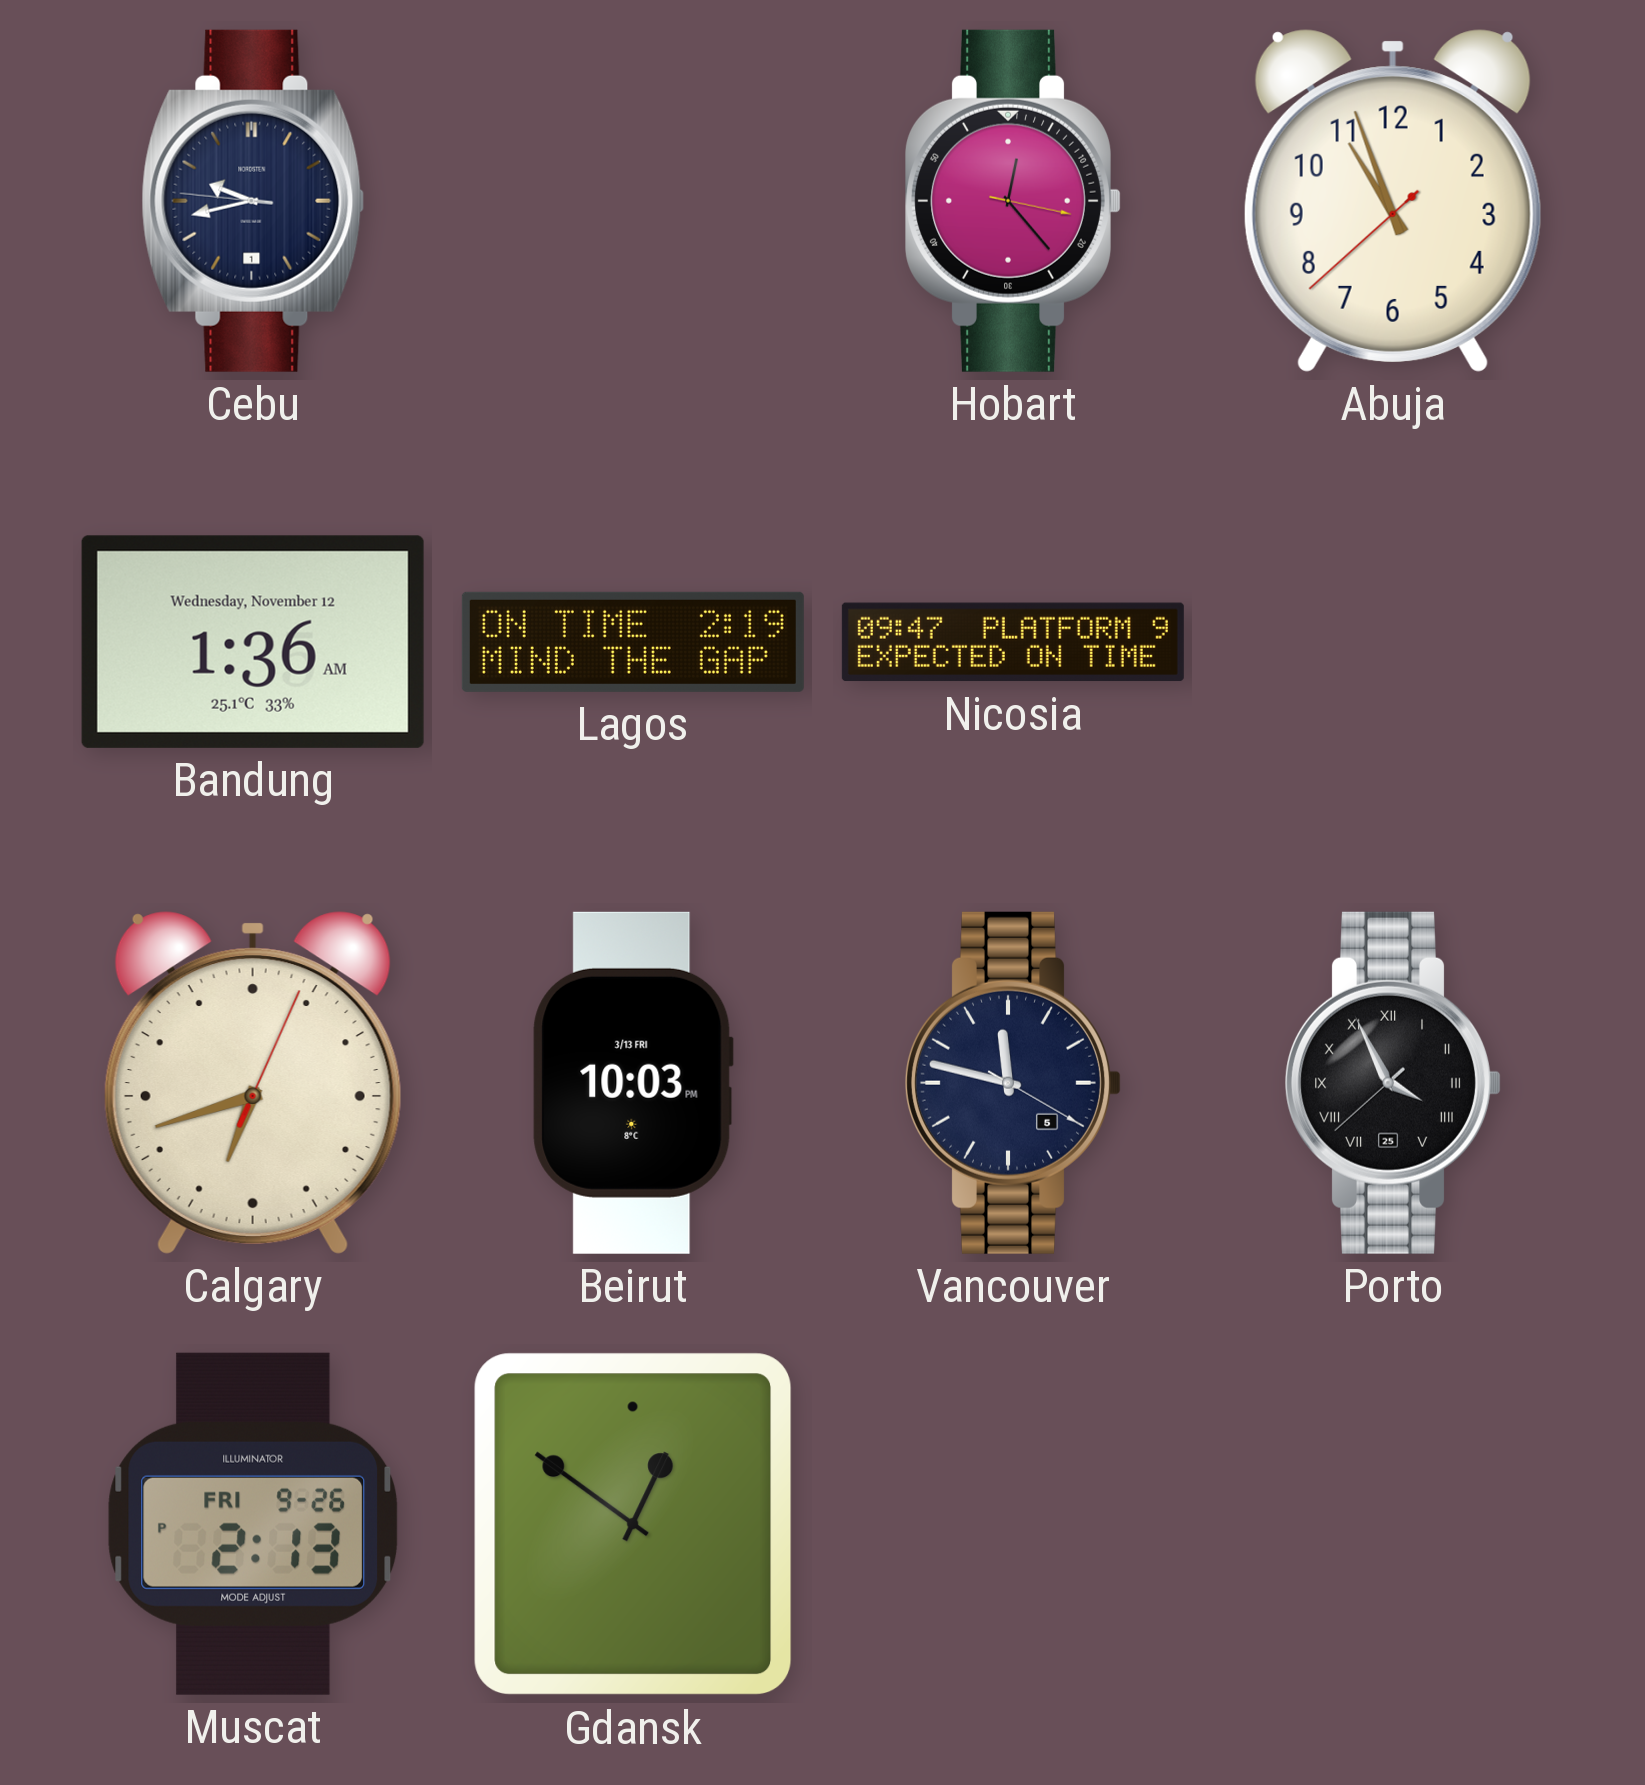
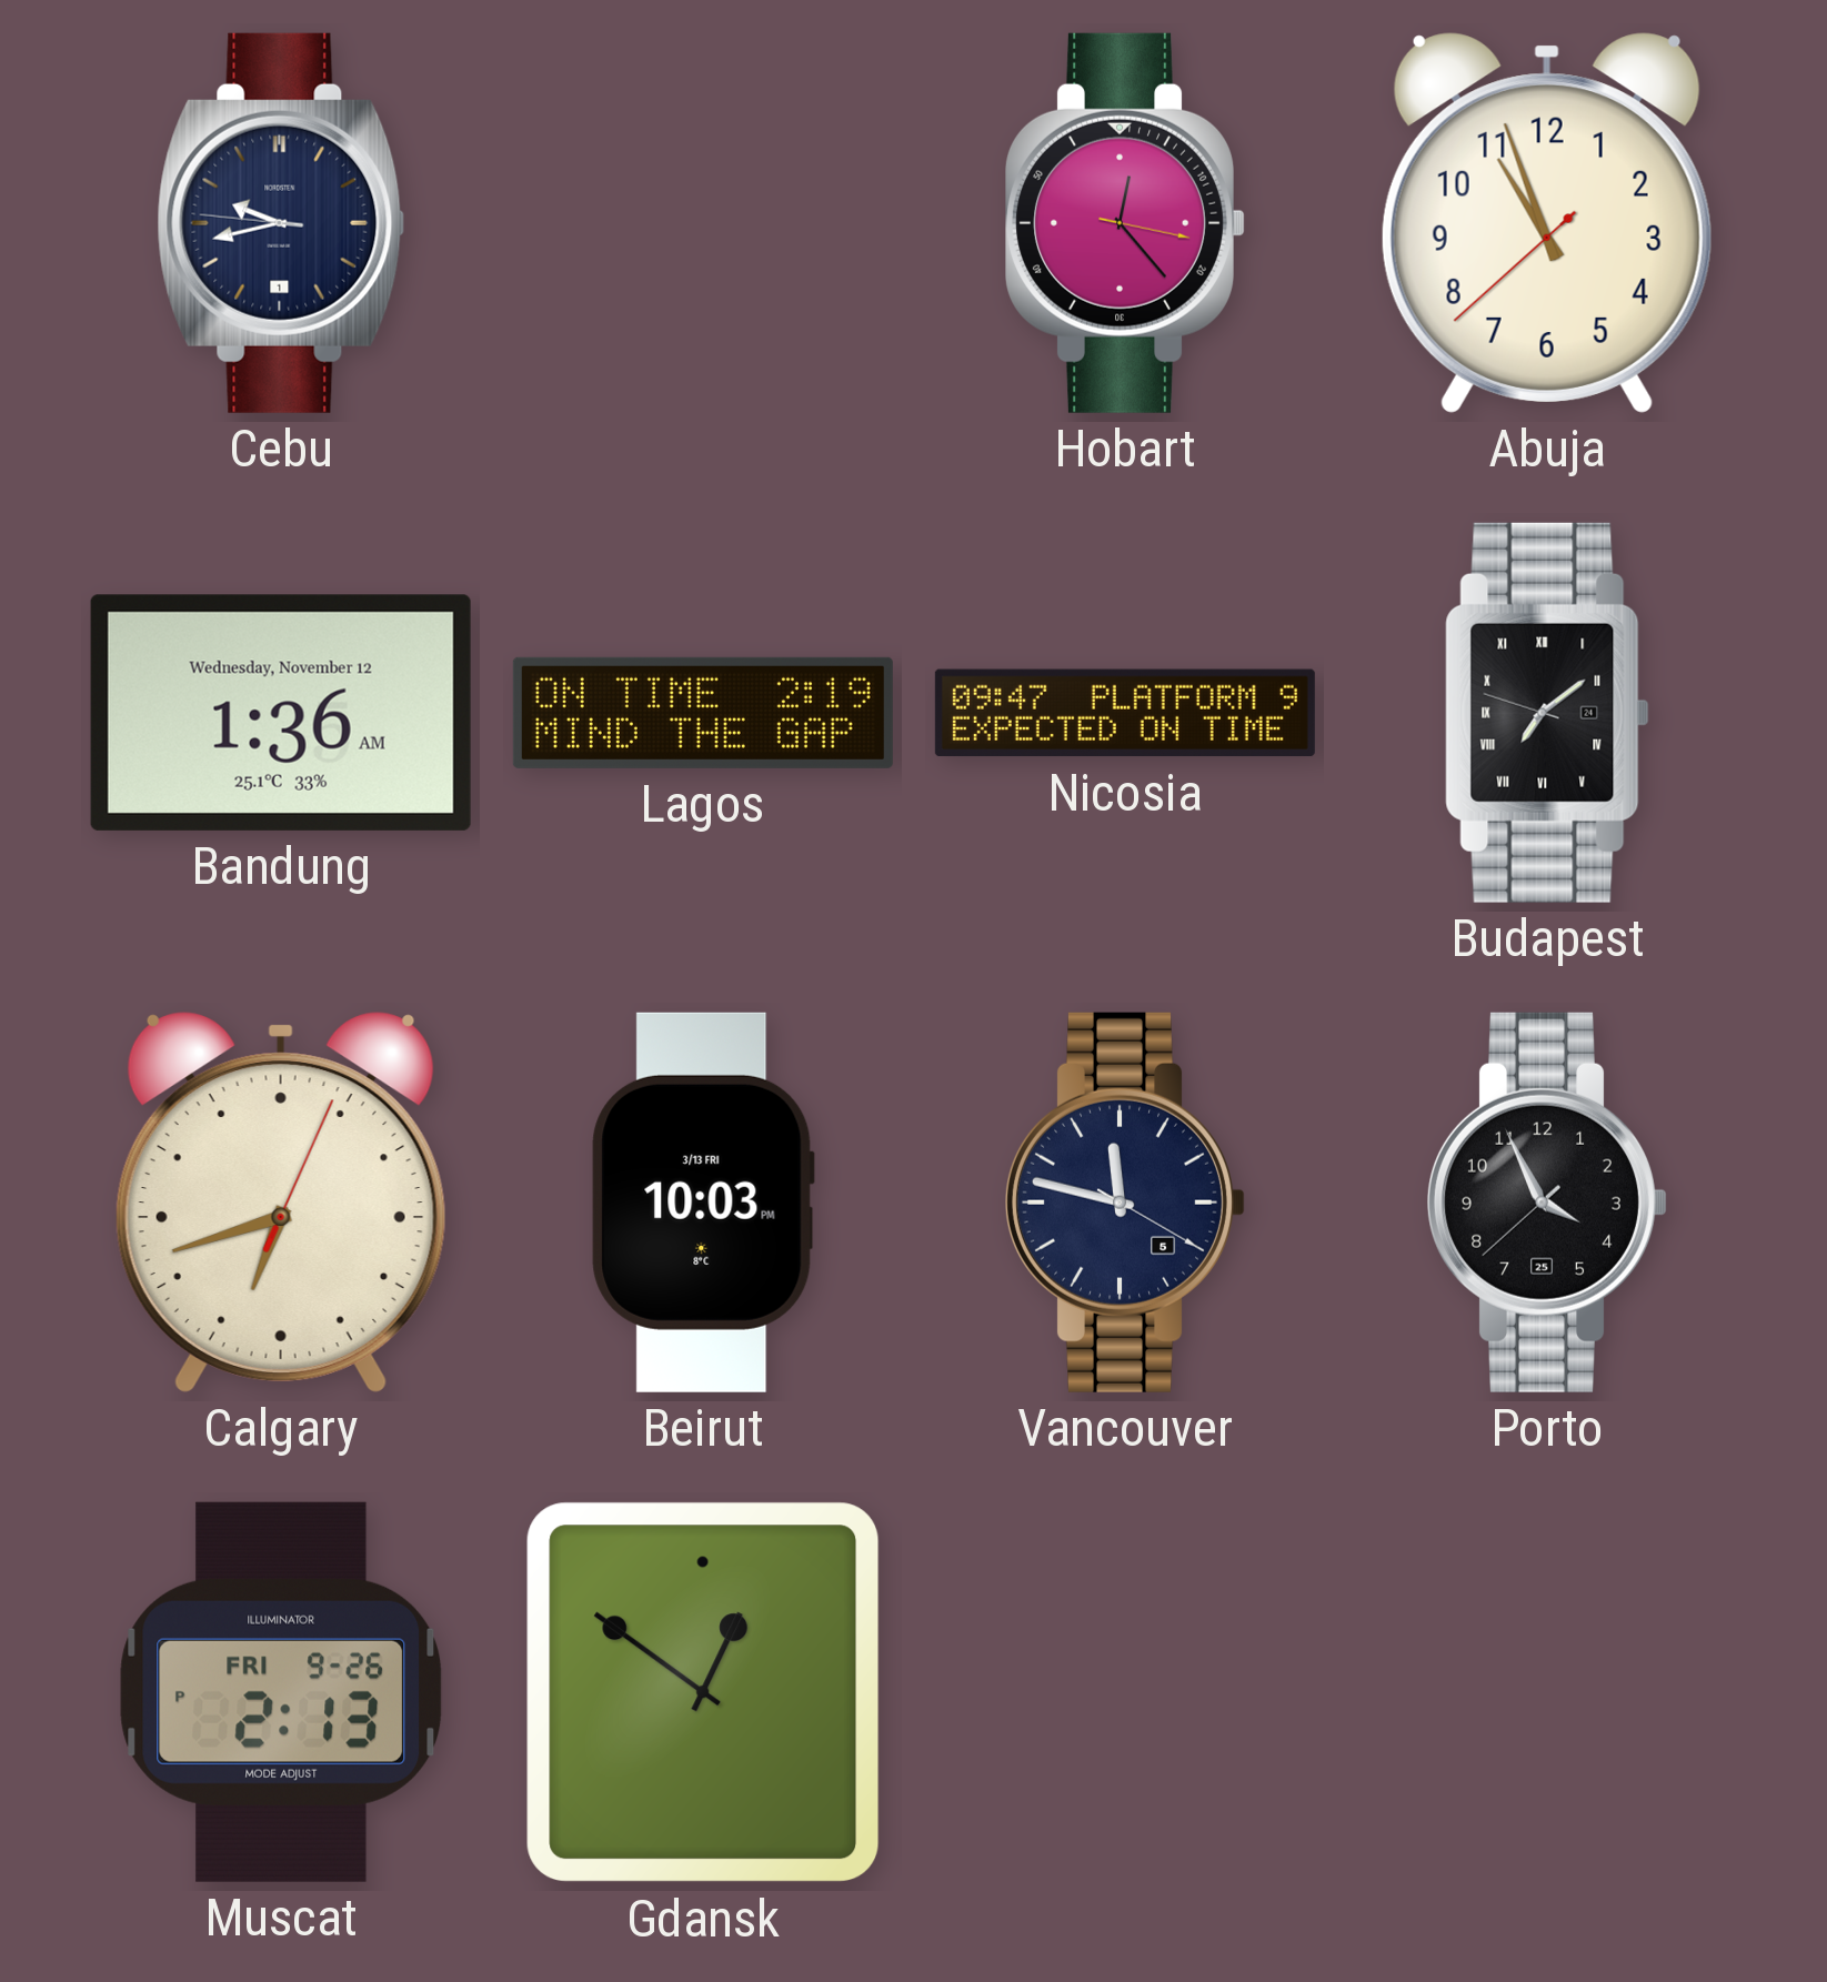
Budapest: none -> 7:08
Porto numerals: Roman -> Arabic
